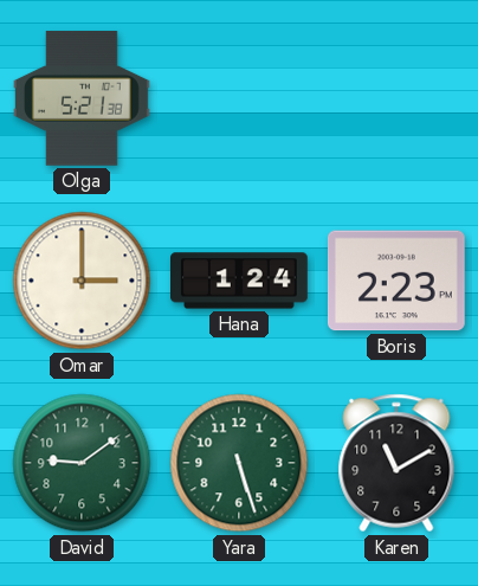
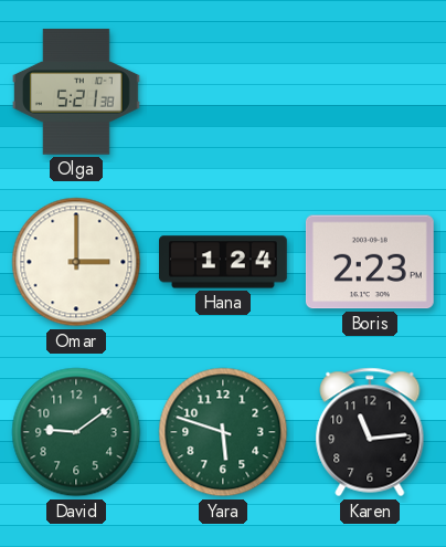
Yara: 5:27 -> 5:48
Karen: 11:10 -> 11:14
